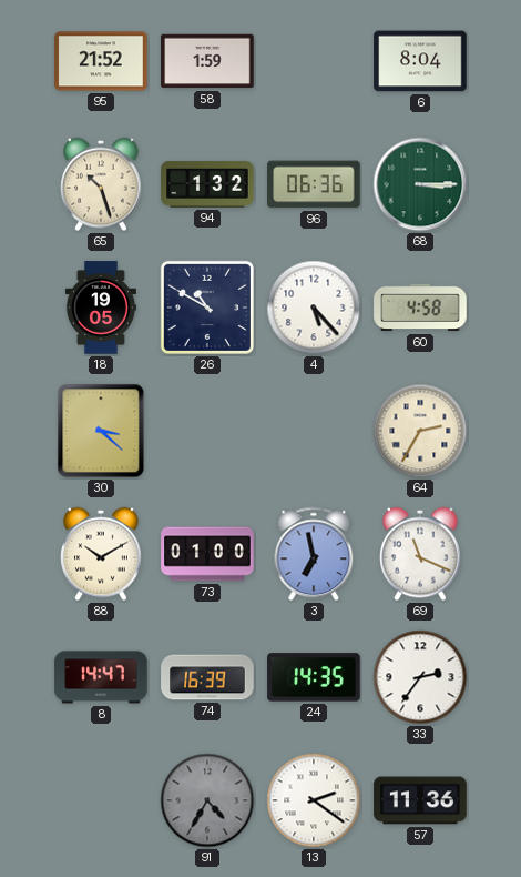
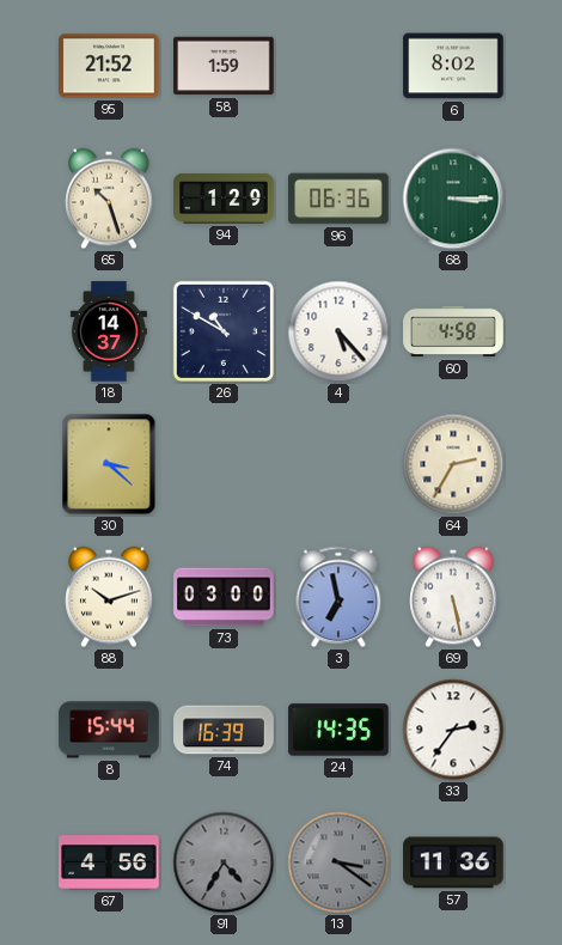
6: 8:04 -> 8:02
94: 1:32 -> 1:29
18: 19:05 -> 14:37
88: 10:10 -> 10:12
73: 01:00 -> 03:00
69: 11:19 -> 5:28
8: 14:47 -> 15:44
67: none -> 4:56
13: 2:21 -> 3:21
13 dial: white -> grey
